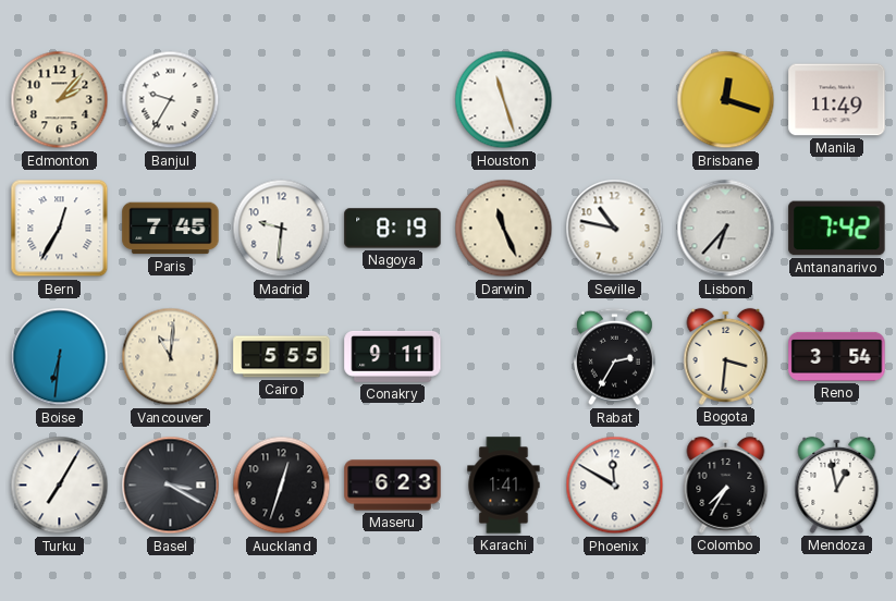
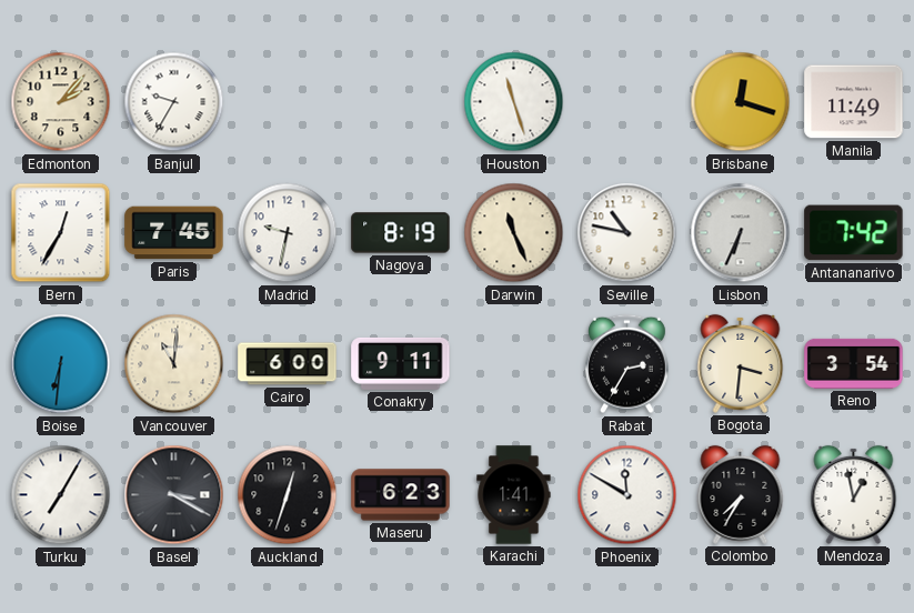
Madrid: 9:31 -> 9:32
Lisbon: 6:37 -> 6:34
Cairo: 5:55 -> 6:00
